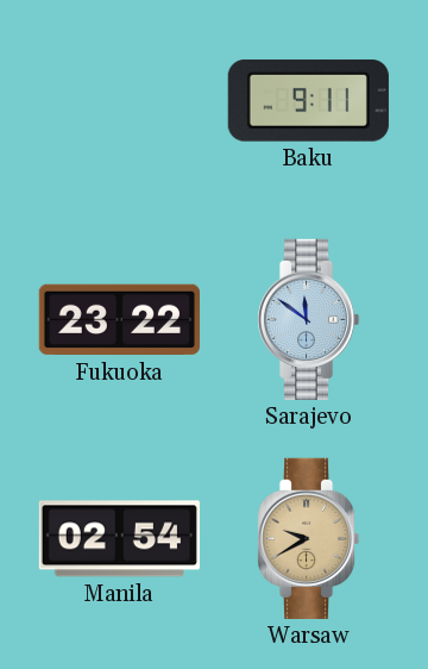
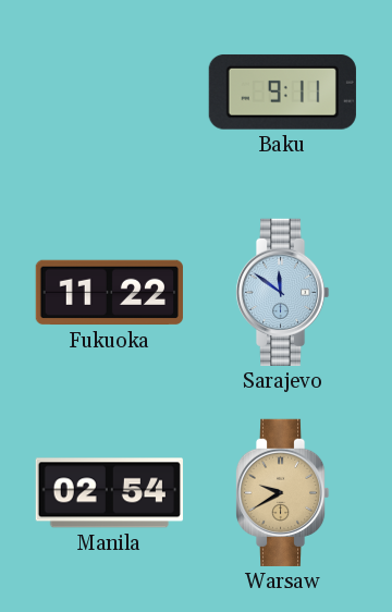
Fukuoka: 23:22 -> 11:22
